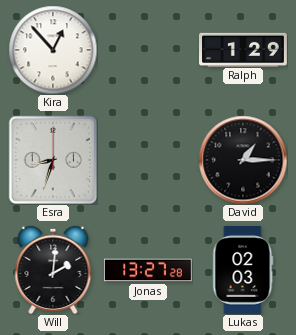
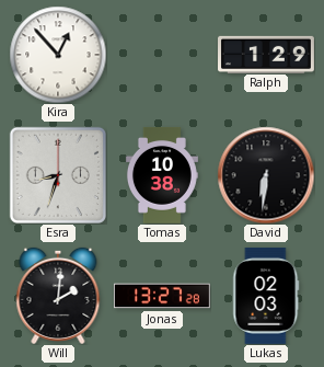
Tomas: none -> 10:38
David: 1:15 -> 6:31
